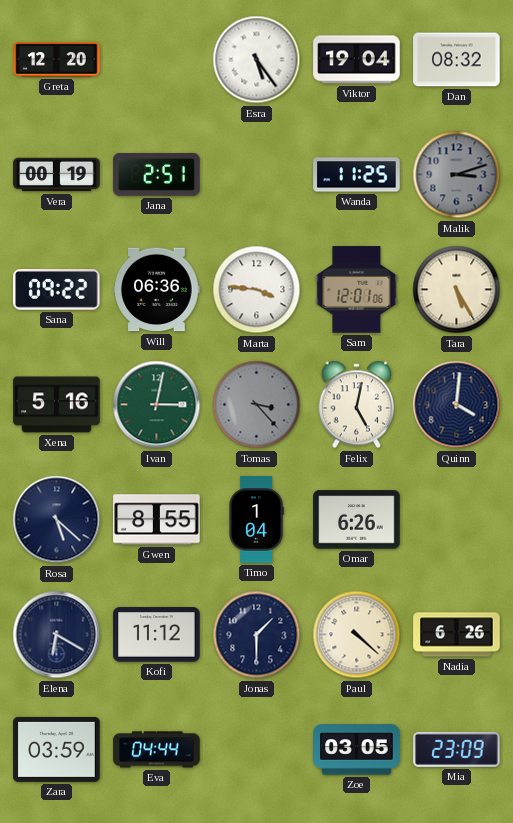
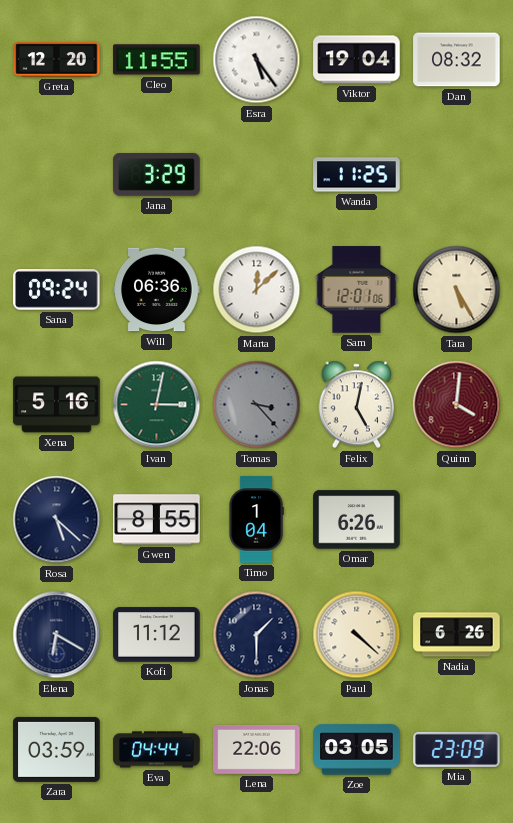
Cleo: none -> 11:55
Vera: 00:19 -> none
Jana: 2:51 -> 3:29
Malik: 3:12 -> none
Sana: 09:22 -> 09:24
Marta: 3:46 -> 12:08
Quinn dial: navy -> burgundy
Lena: none -> 22:06
